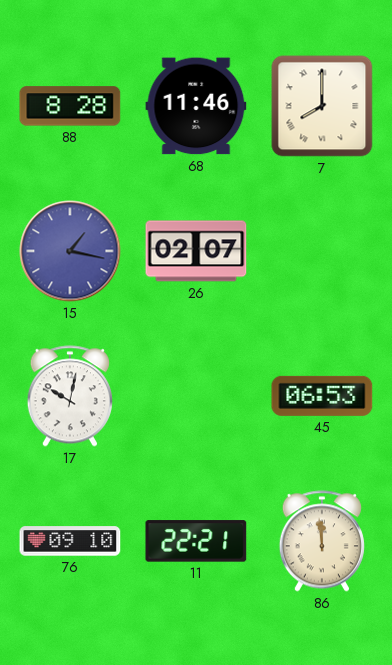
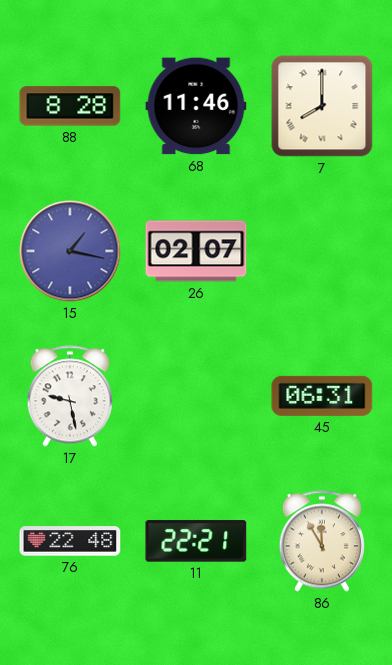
17: 10:02 -> 9:28
45: 06:53 -> 06:31
76: 09:10 -> 22:48
86: 11:59 -> 11:55
